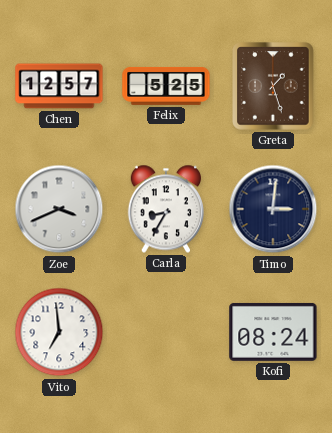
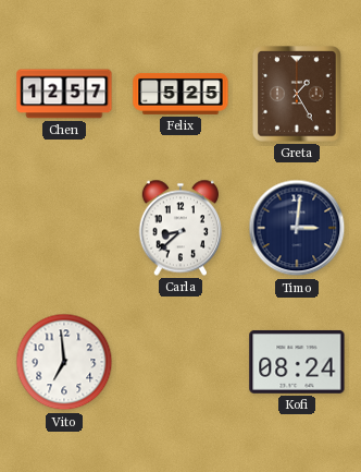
Greta: 1:27 -> 1:25
Zoe: 3:41 -> none
Carla: 8:35 -> 8:38
